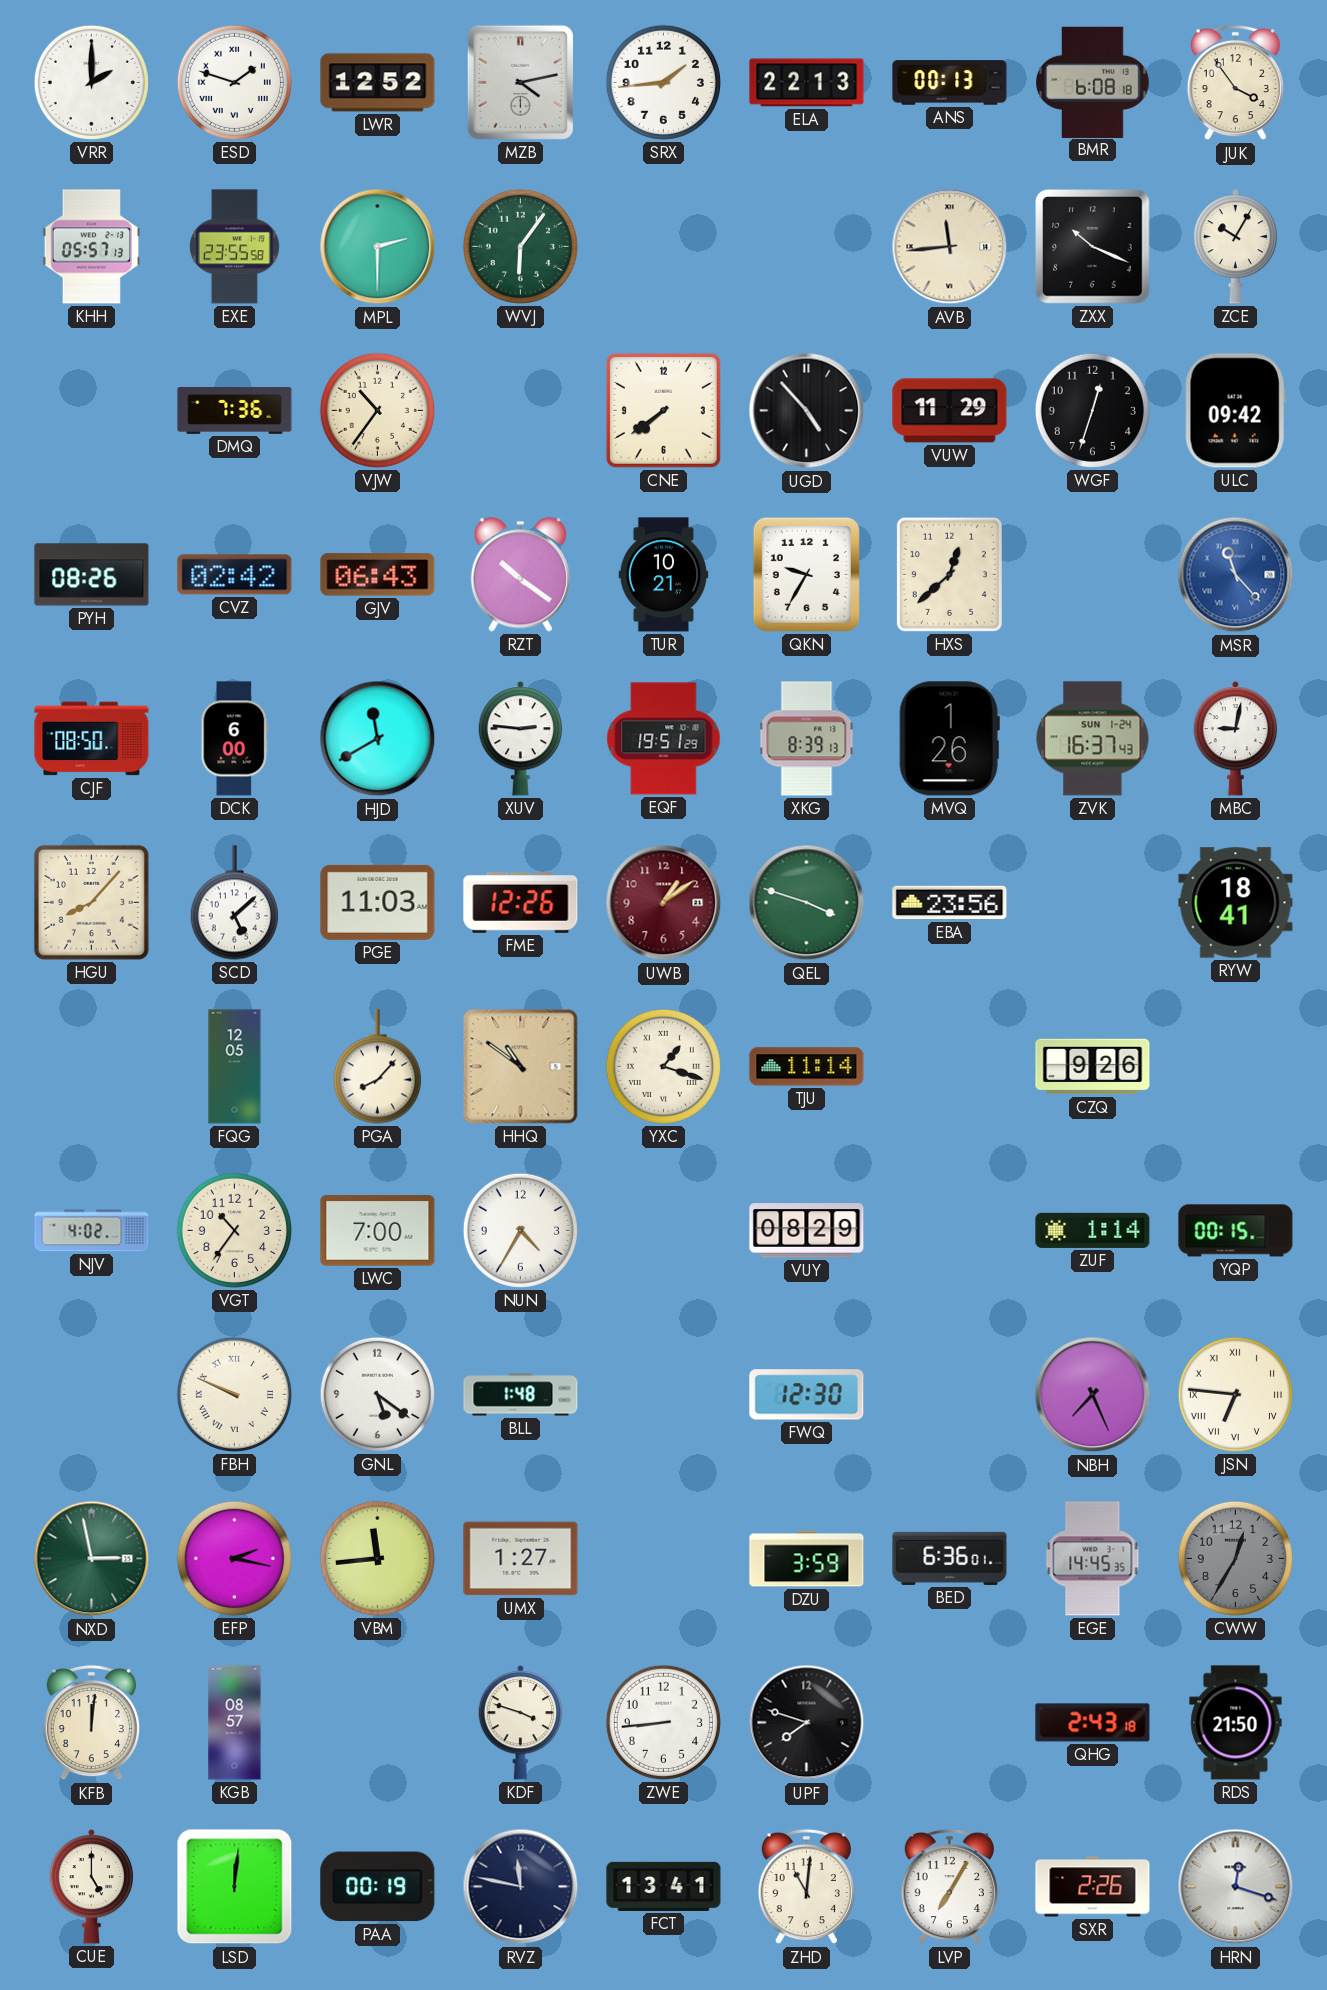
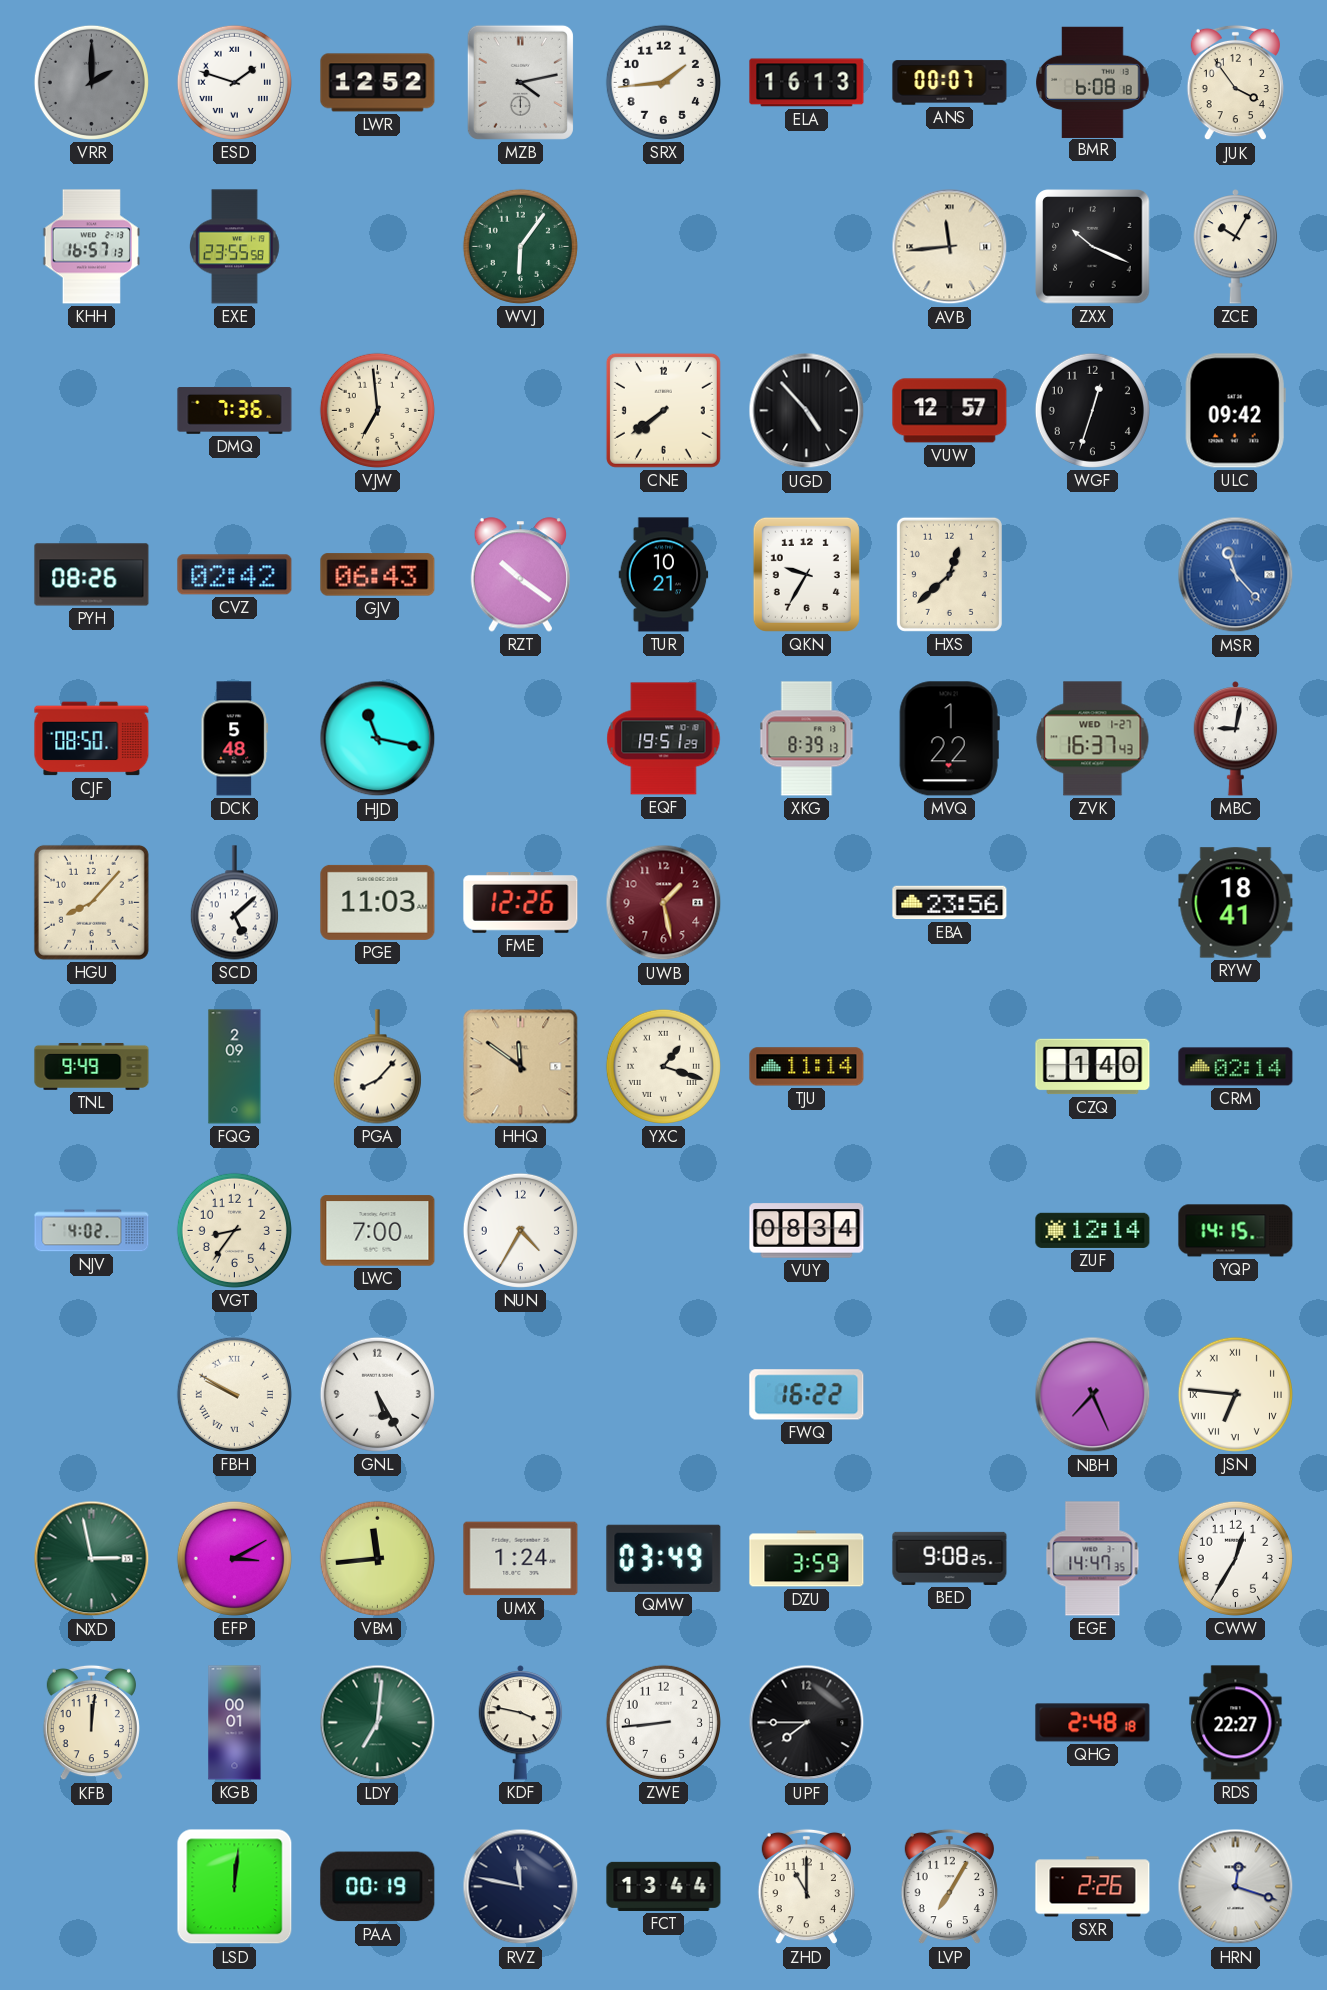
VRR dial: white -> grey
ELA: 22:13 -> 16:13
ANS: 00:13 -> 00:07
KHH: 05:57 -> 16:57
MPL: 2:30 -> none
VJW: 10:36 -> 6:59
VUW: 11:29 -> 12:57
DCK: 6:00 -> 5:48
HJD: 11:40 -> 11:17
XUV: 2:46 -> none
MVQ: 1:26 -> 1:22
ZVK date: SUN 1-24 -> WED 1-27
UWB: 1:09 -> 1:28
QEL: 3:48 -> none
TNL: none -> 9:49
FQG: 12:05 -> 2:09
HHQ: 10:51 -> 11:51
CZQ: 9:26 -> 1:40
CRM: none -> 02:14
VGT: 10:36 -> 8:36
VUY: 08:29 -> 08:34
ZUF: 1:14 -> 12:14
YQP: 00:15 -> 14:15
FBH: 9:49 -> 9:50
GNL: 5:21 -> 5:25
BLL: 1:48 -> none
FWQ: 12:30 -> 16:22
EFP: 2:17 -> 3:10
UMX: 1:27 -> 1:24
QMW: none -> 03:49
BED: 6:36 -> 9:08
EGE: 14:45 -> 14:47
CWW dial: grey -> white
KGB: 08:57 -> 00:01
LDY: none -> 7:01
KDF: 3:48 -> 3:47
UPF: 7:48 -> 7:45
QHG: 2:43 -> 2:48
RDS: 21:50 -> 22:27
CUE: 5:00 -> none
FCT: 13:41 -> 13:44
ZHD: 11:01 -> 11:00
